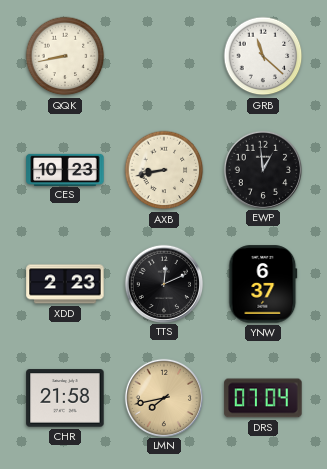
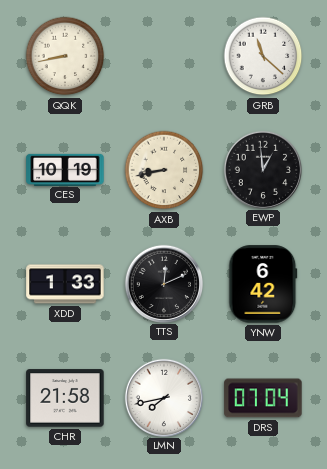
CES: 10:23 -> 10:19
XDD: 2:23 -> 1:33
YNW: 6:37 -> 6:42
LMN dial: champagne -> white
